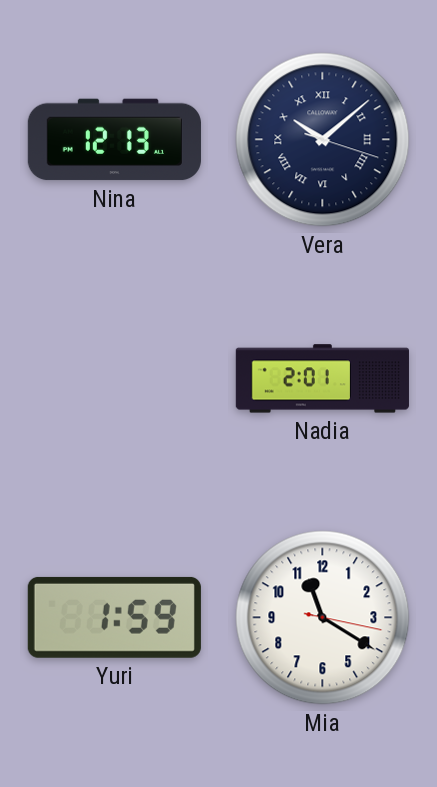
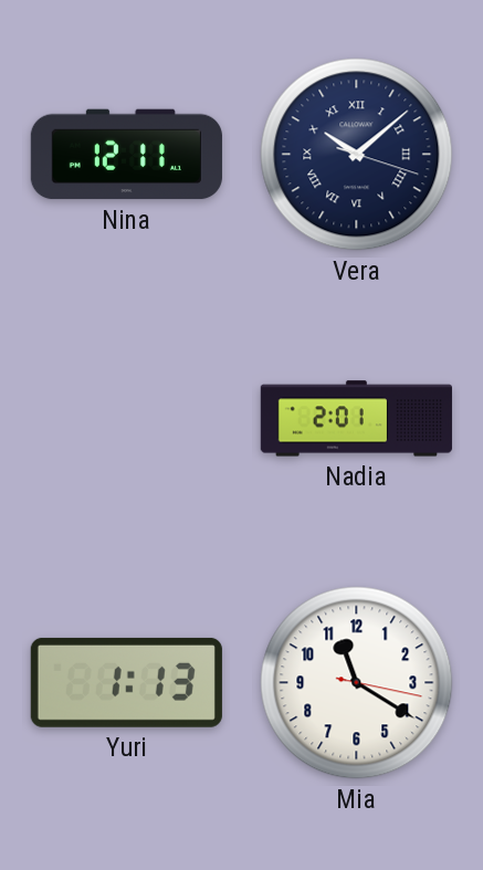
Nina: 12:13 -> 12:11
Yuri: 1:59 -> 1:13
